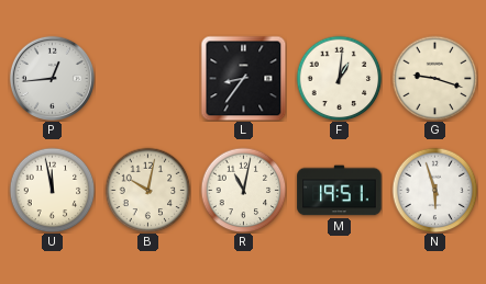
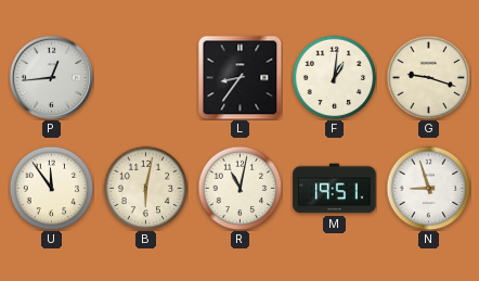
U: 11:58 -> 11:54
B: 10:02 -> 6:02
N: 5:57 -> 8:57
